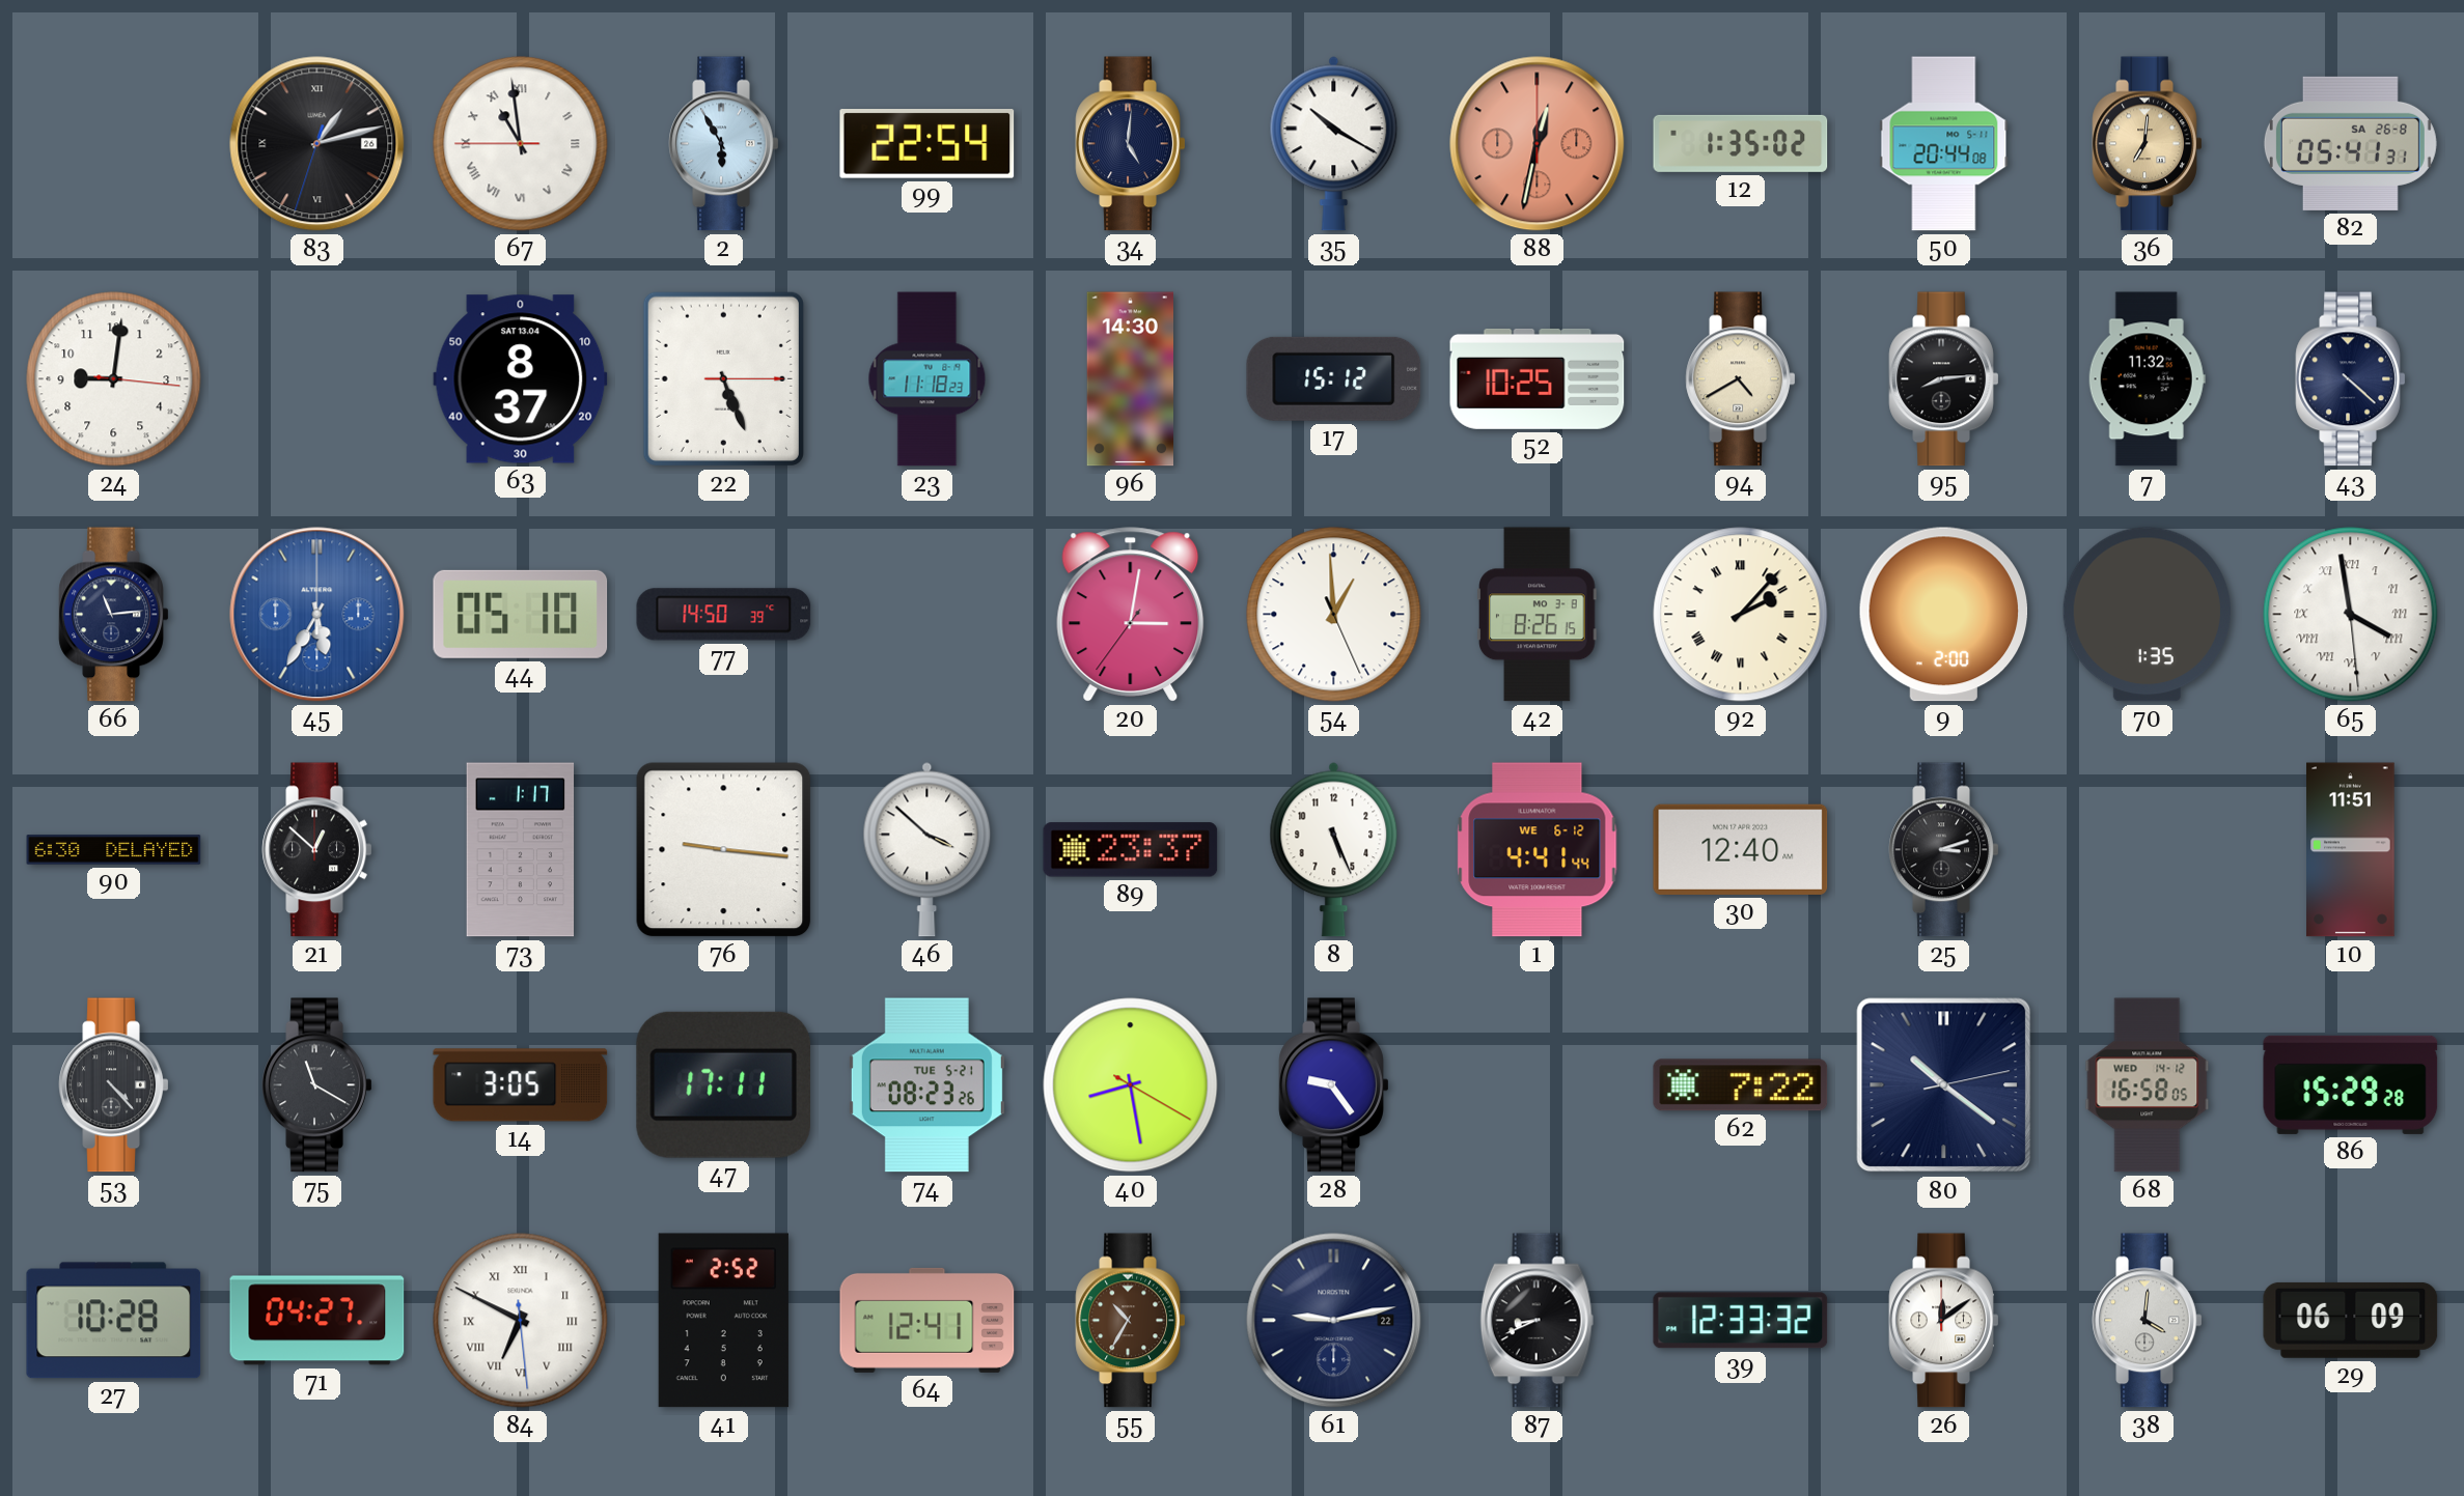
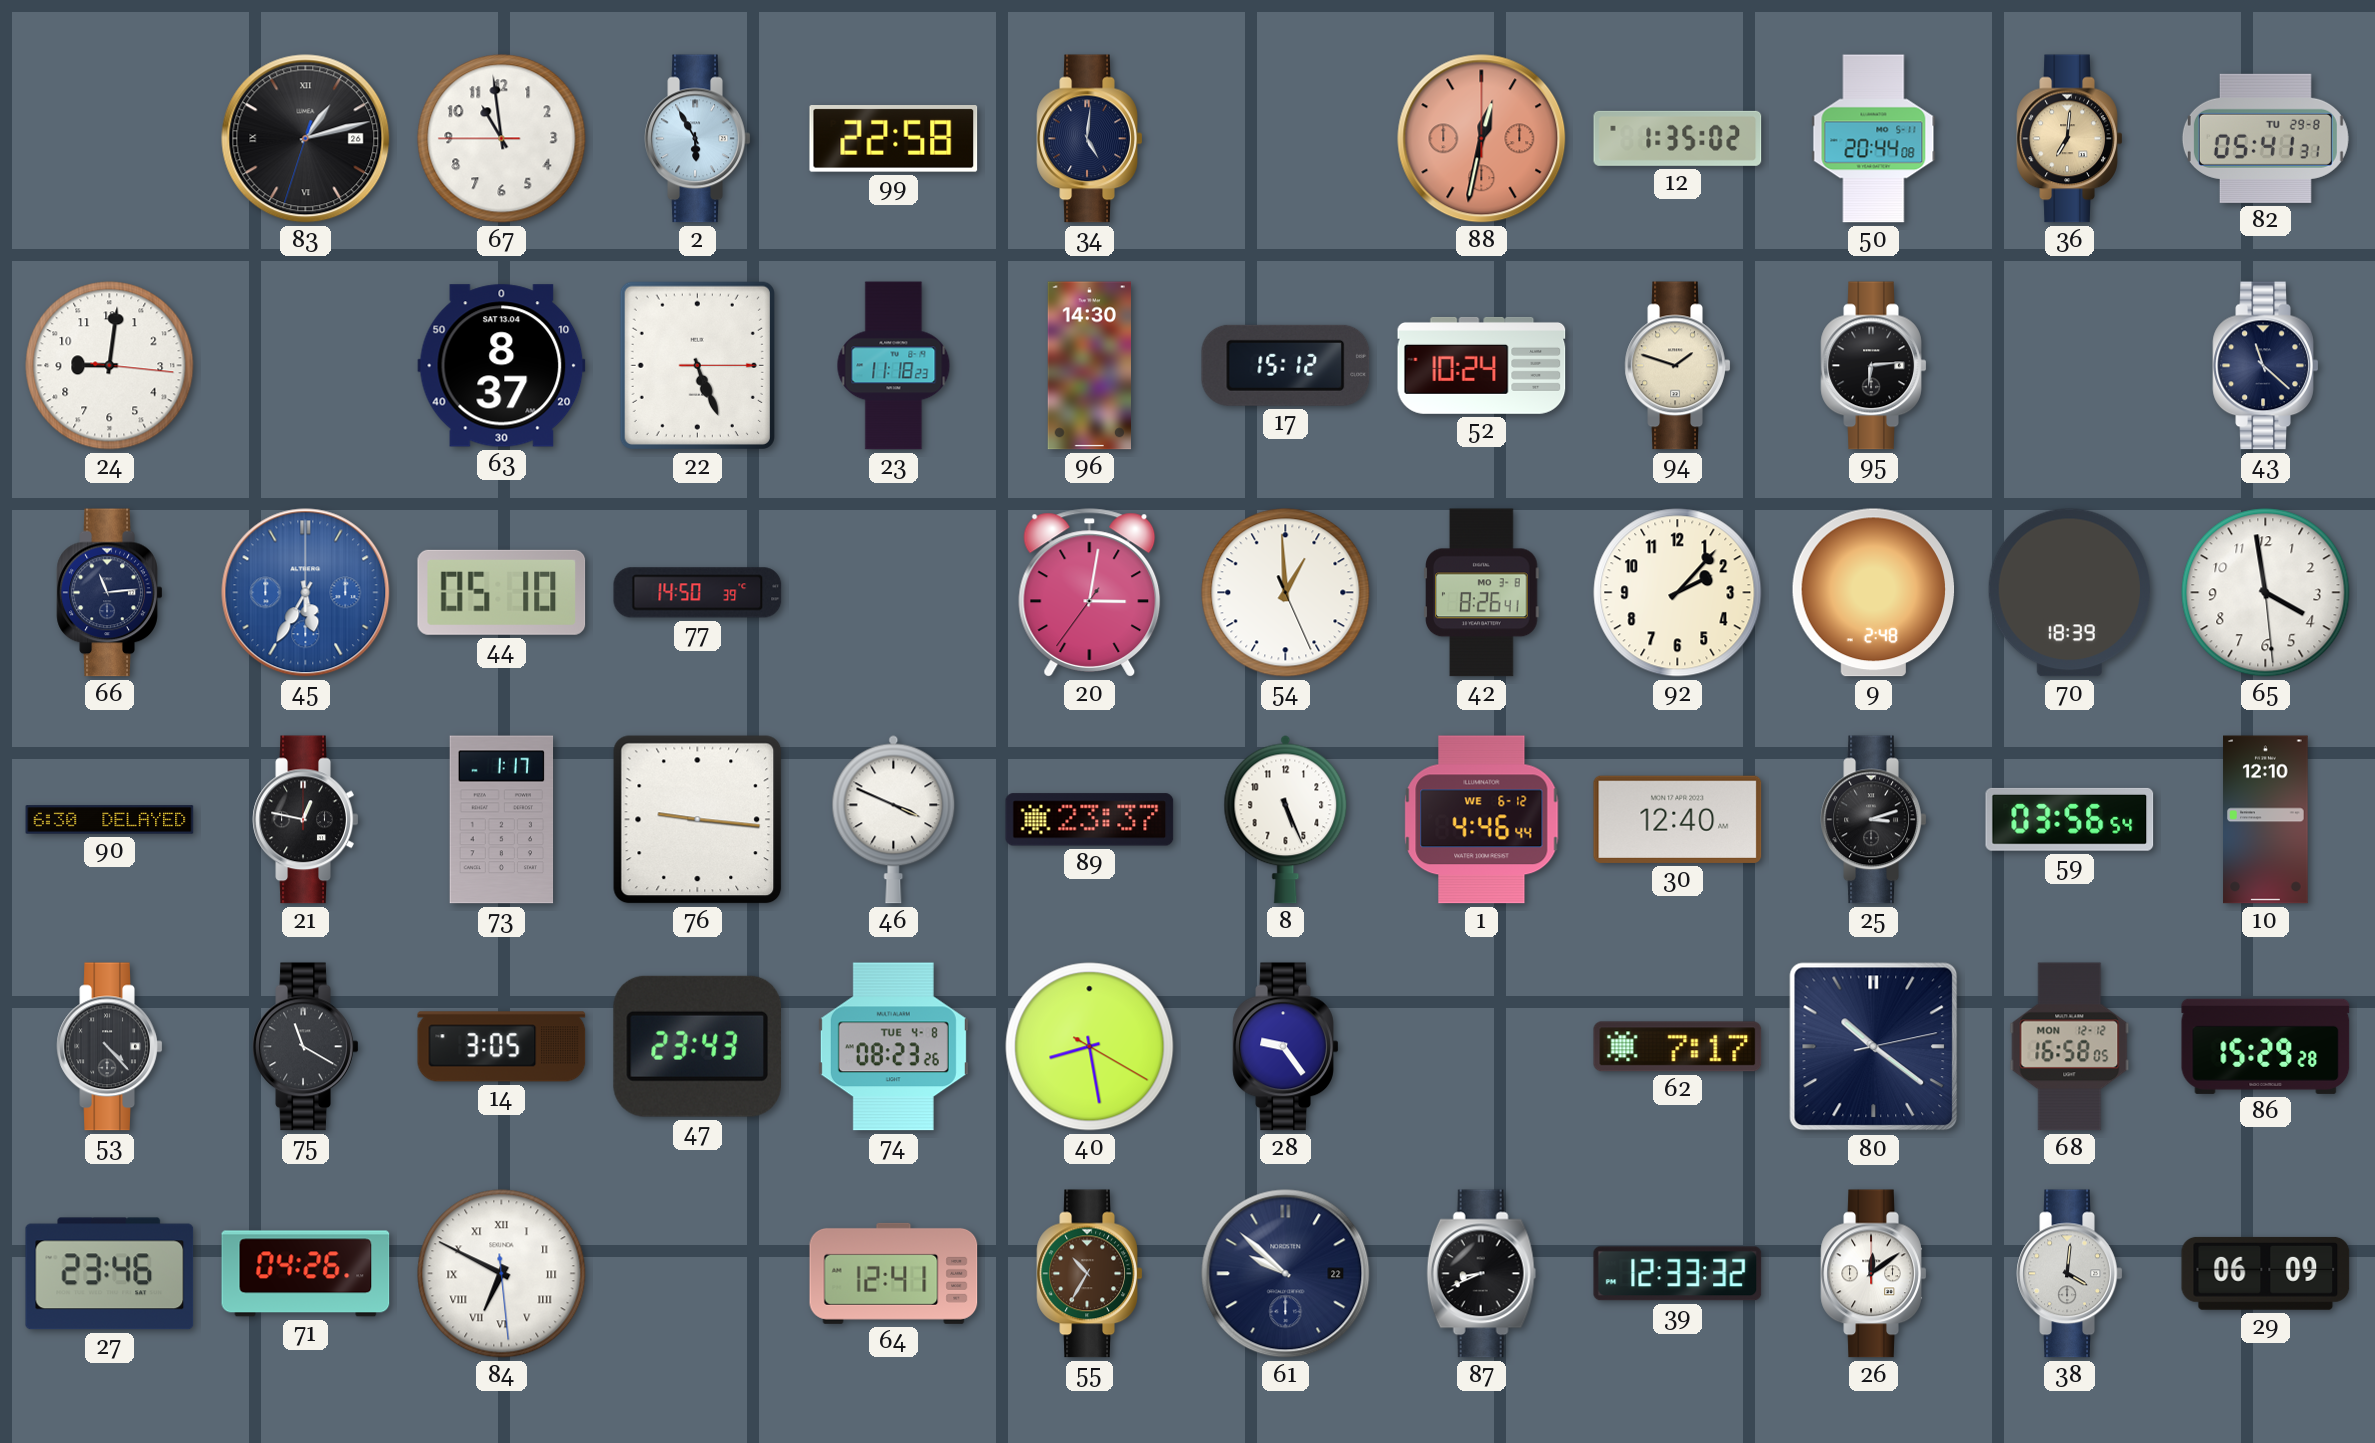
67 numerals: Roman -> Arabic
99: 22:54 -> 22:58
35: 10:20 -> none
82 date: SA 26-8 -> TU 29-8
52: 10:25 -> 10:24
94: 4:40 -> 1:48
95: 8:14 -> 6:14
7: 11:32 -> none
43: 4:22 -> 11:22
42: 8:26:15 -> 8:26:41
92 numerals: Roman -> Arabic
9: 2:00 -> 2:48
70: 1:35 -> 18:39
65 numerals: Roman -> Arabic
21: 12:52 -> 12:47
46: 3:52 -> 3:49
1: 4:41 -> 4:46
59: none -> 03:56
10: 11:51 -> 12:10
47: 17:11 -> 23:43
74 date: TUE 5-21 -> TUE 4-8
62: 7:22 -> 7:17
68 date: WED 14-12 -> MON 12-12
27: 10:28 -> 23:46
71: 04:27 -> 04:26
41: 2:52 -> none
61: 9:13 -> 9:52
